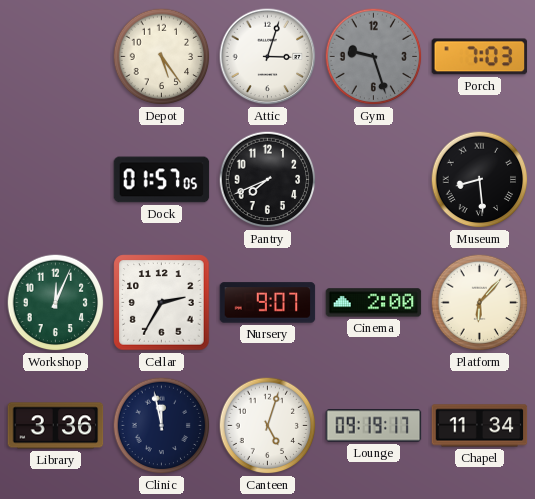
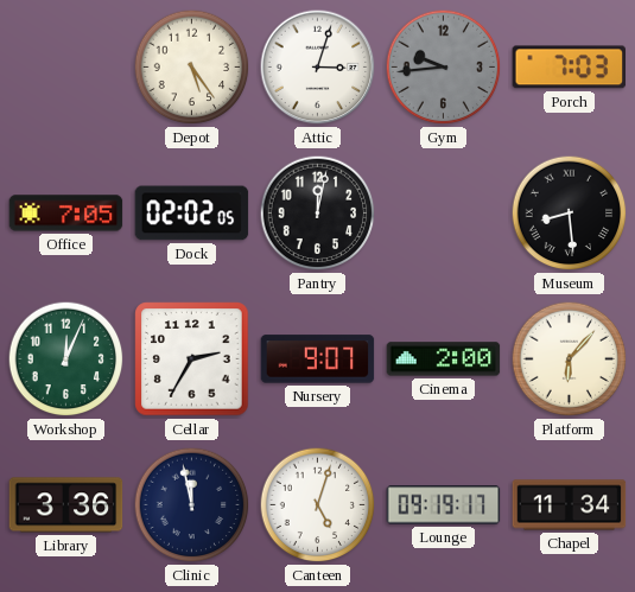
Gym: 9:27 -> 9:44
Office: none -> 7:05
Dock: 01:57 -> 02:02
Pantry: 7:41 -> 12:02
